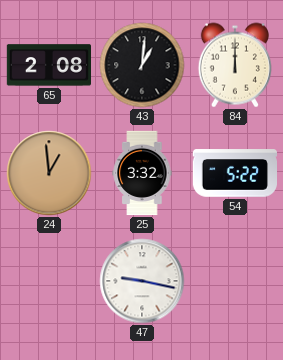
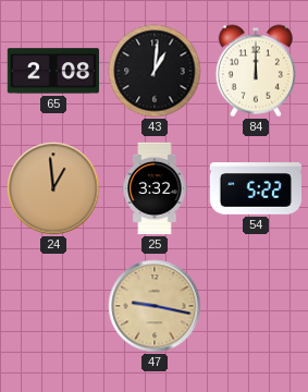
47 dial: white -> champagne
